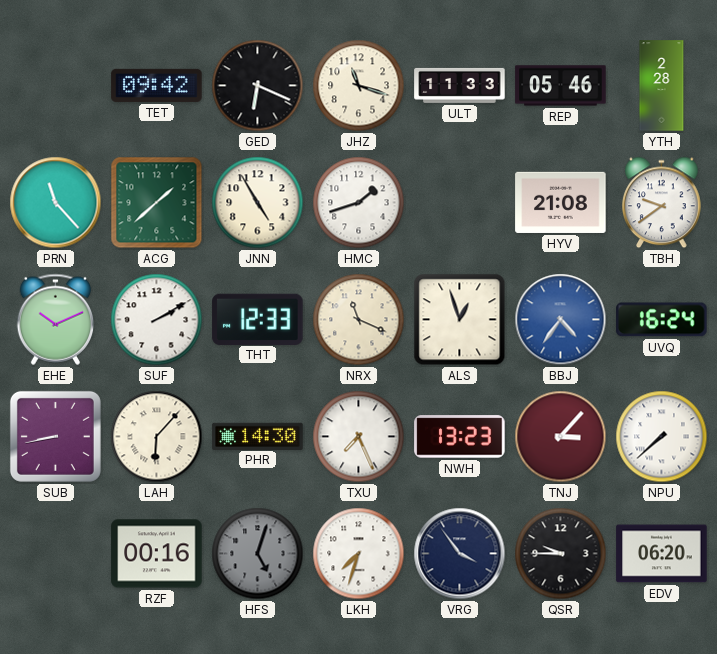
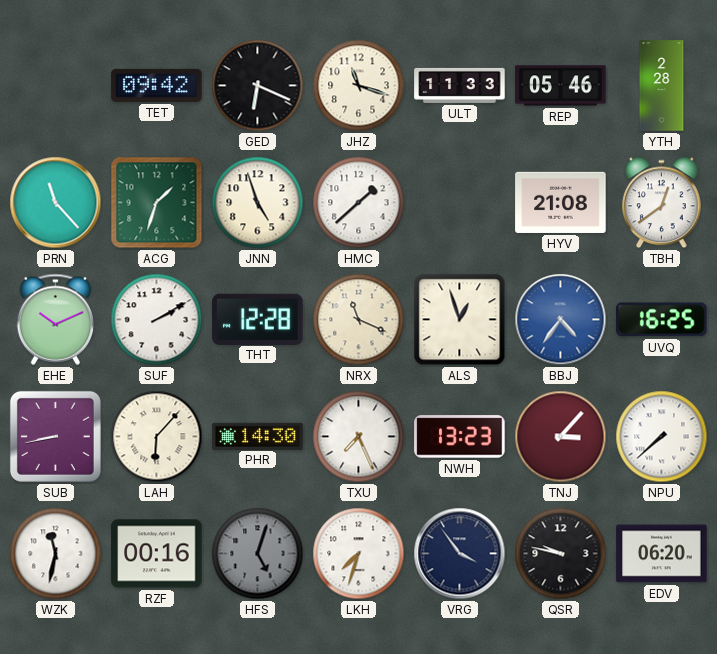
ACG: 1:38 -> 1:33
JNN: 4:55 -> 4:57
HMC: 1:42 -> 1:38
TBH: 9:39 -> 12:39
THT: 12:33 -> 12:28
UVQ: 16:24 -> 16:25
WZK: none -> 11:32
QSR: 9:45 -> 9:47
